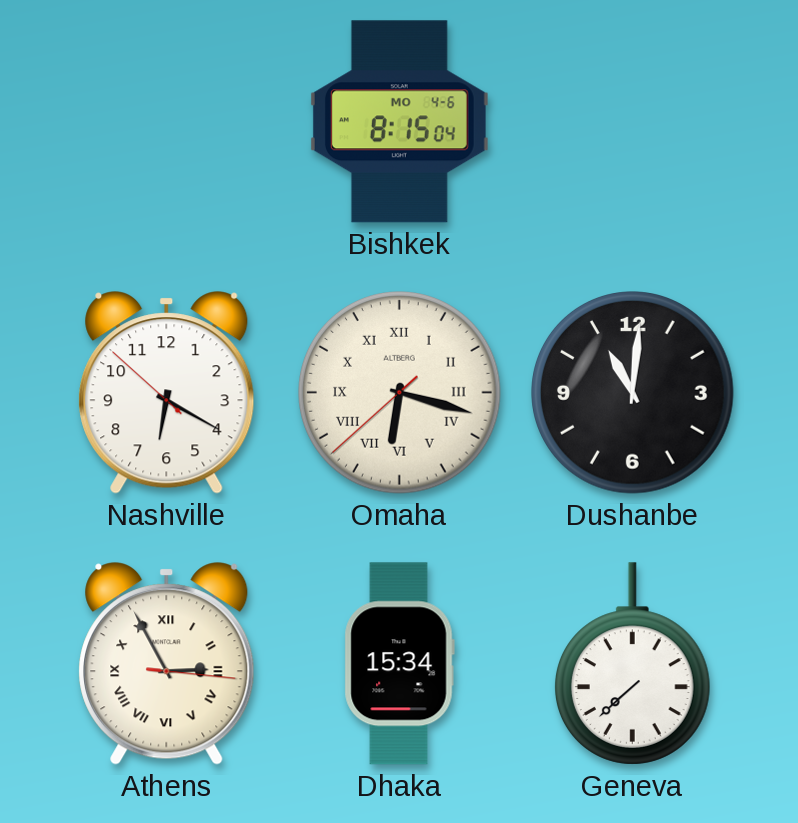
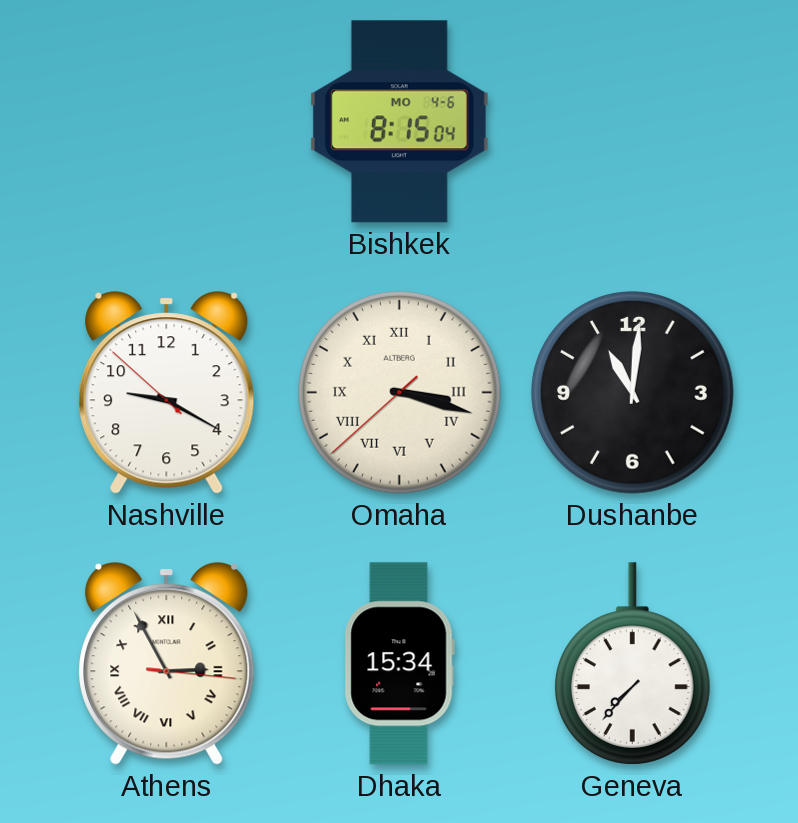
Nashville: 6:19 -> 9:19
Omaha: 6:17 -> 3:17
Geneva: 7:38 -> 7:37
